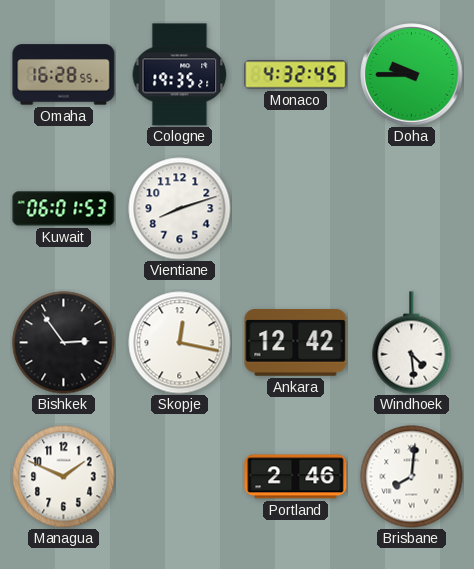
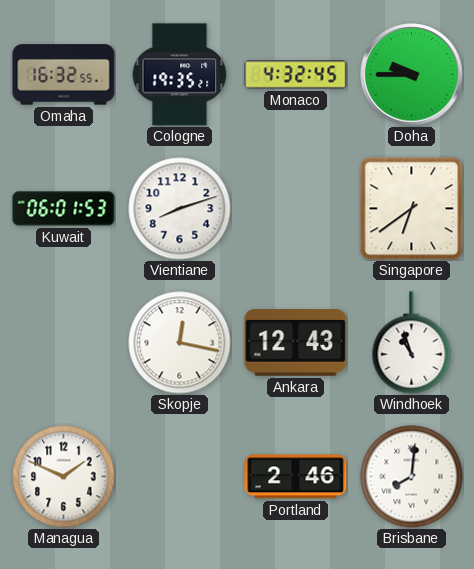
Omaha: 16:28 -> 16:32
Singapore: none -> 6:39
Bishkek: 2:54 -> none
Ankara: 12:42 -> 12:43
Windhoek: 4:29 -> 10:57
